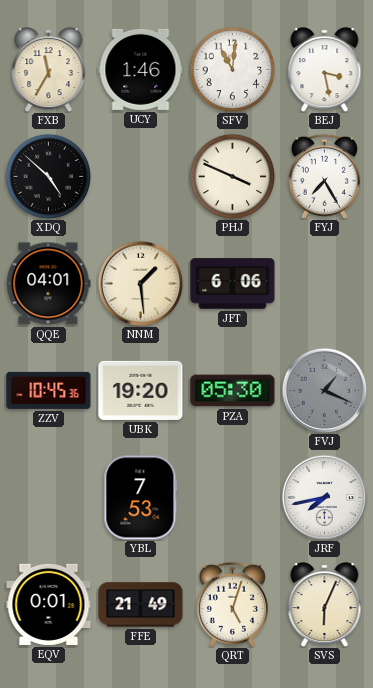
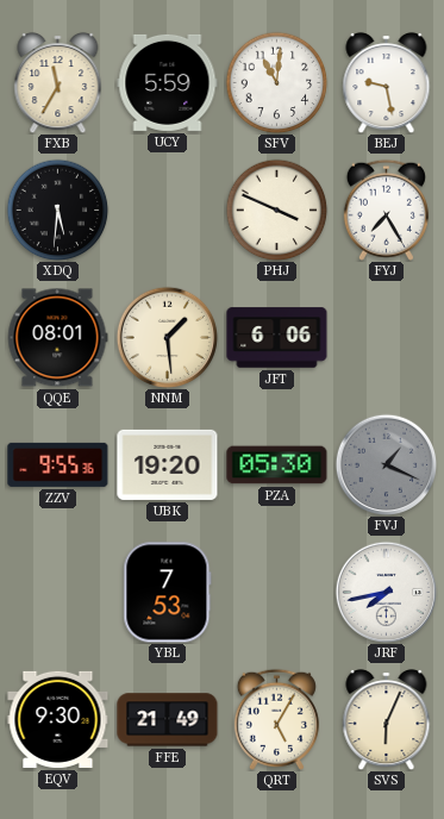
UCY: 1:46 -> 5:59
BEJ: 3:28 -> 9:28
XDQ: 4:52 -> 5:31
QQE: 04:01 -> 08:01
ZZV: 10:45 -> 9:55
EQV: 0:01 -> 9:30
QRT: 5:03 -> 5:05
